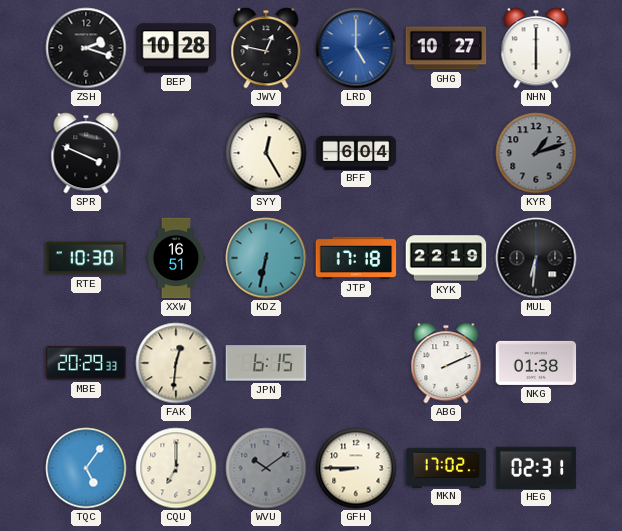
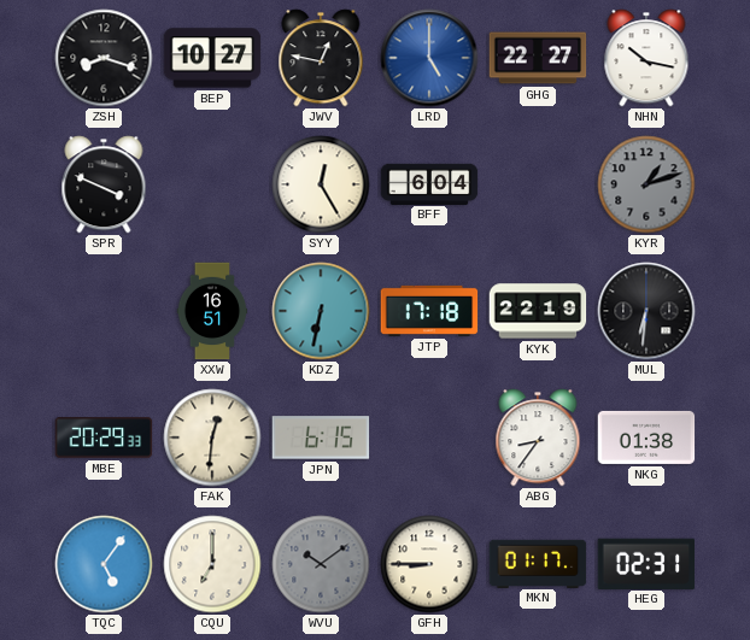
ZSH: 2:18 -> 8:18
BEP: 10:28 -> 10:27
GHG: 10:27 -> 22:27
NHN: 6:00 -> 10:17
RTE: 10:30 -> none
ABG: 2:11 -> 8:36
MKN: 17:02 -> 01:17
